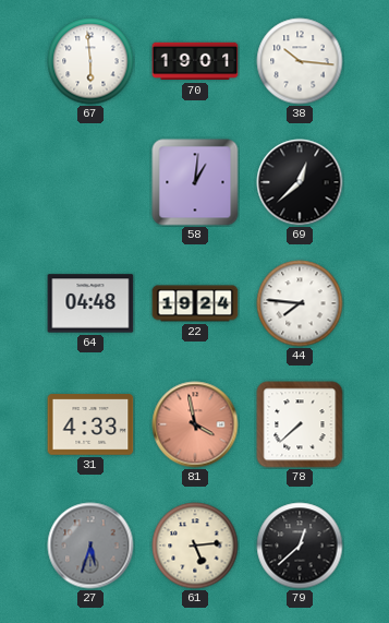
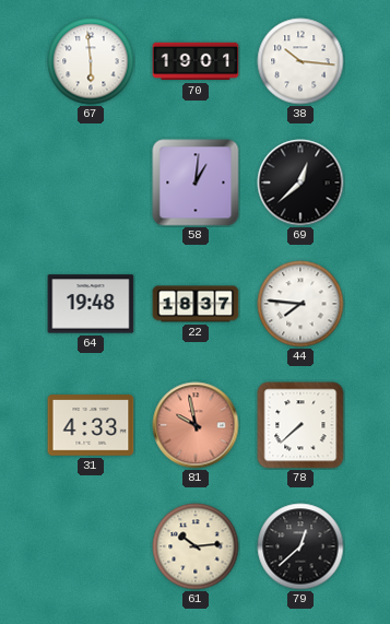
64: 04:48 -> 19:48
22: 19:24 -> 18:37
81: 3:58 -> 9:58
27: 5:33 -> none
61: 5:14 -> 10:14
